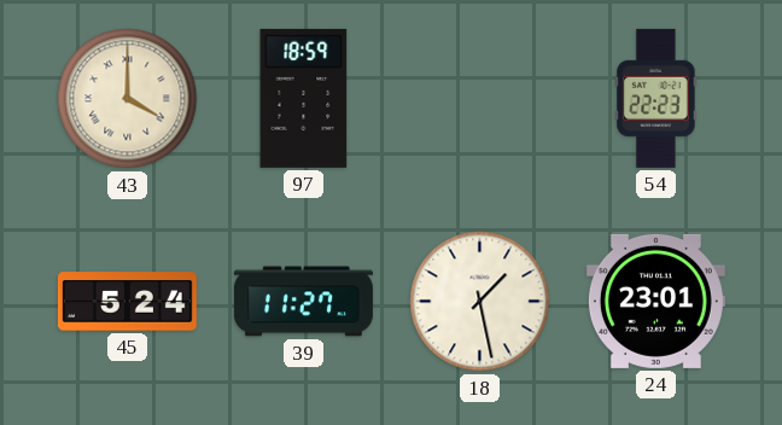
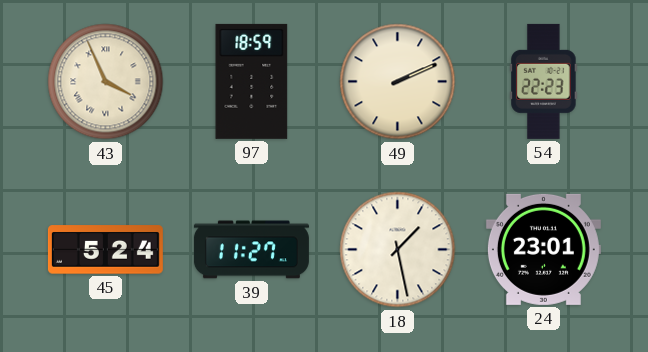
43: 4:00 -> 3:56
49: none -> 2:11
